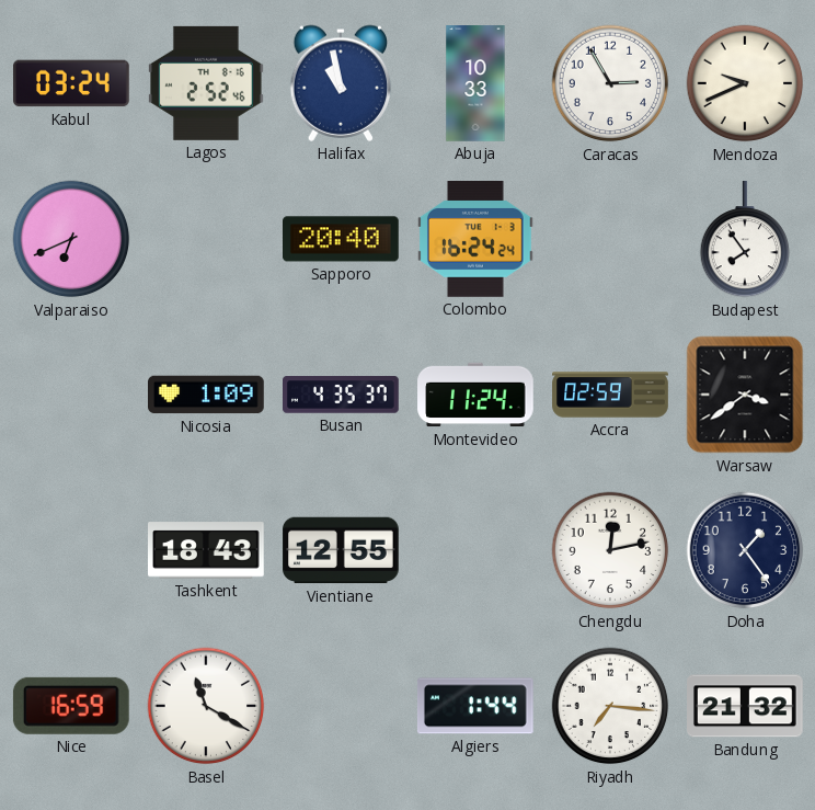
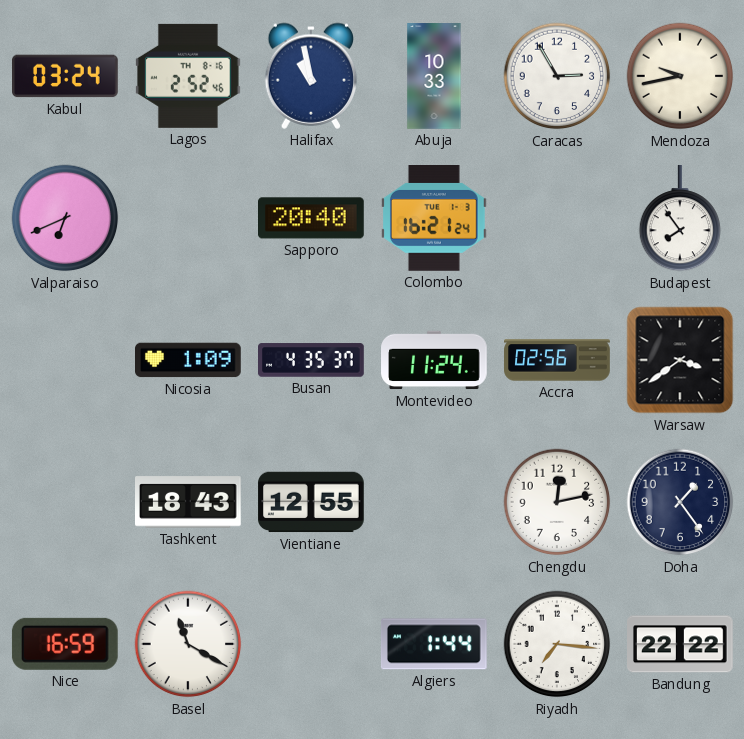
Mendoza: 9:41 -> 9:43
Colombo: 16:24 -> 16:21
Accra: 02:59 -> 02:56
Bandung: 21:32 -> 22:22
